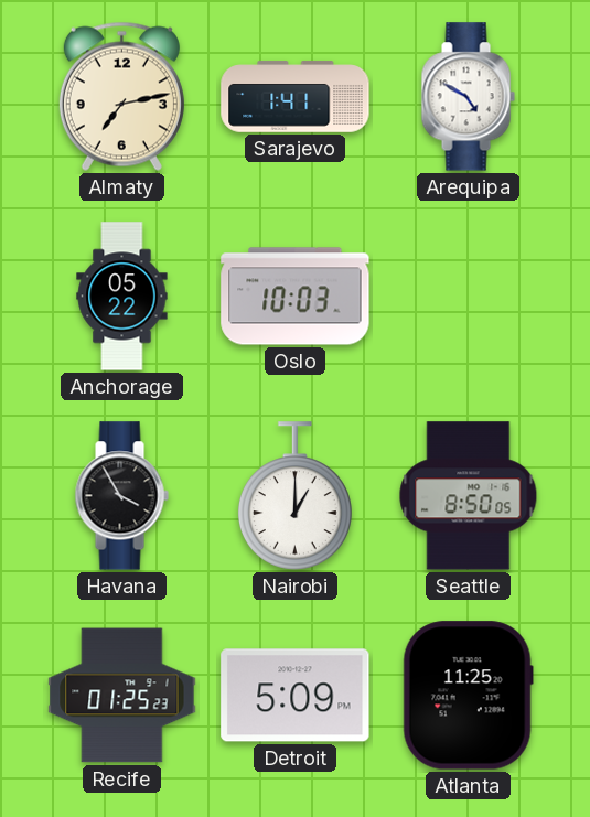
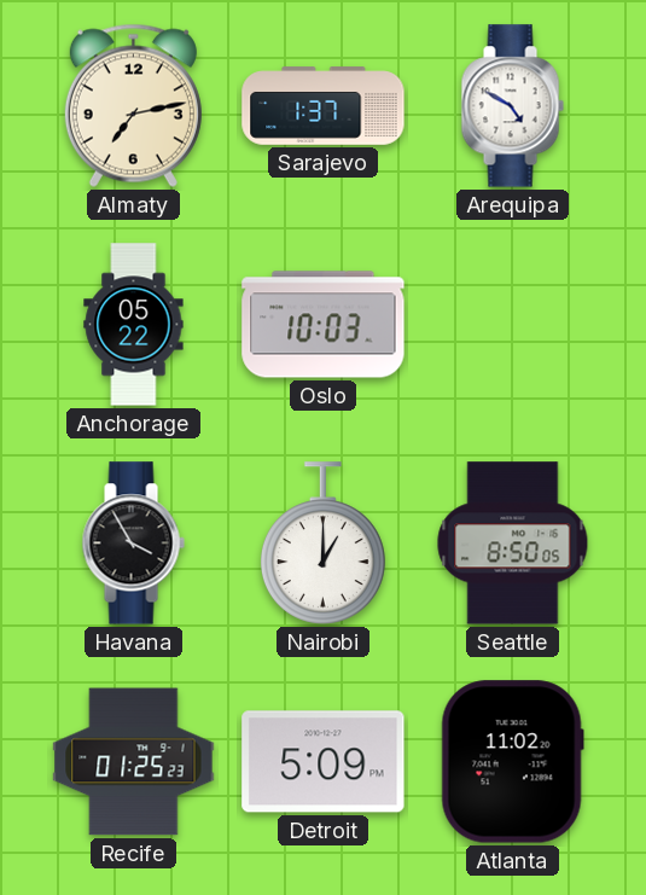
Sarajevo: 1:41 -> 1:37
Atlanta: 11:25 -> 11:02
